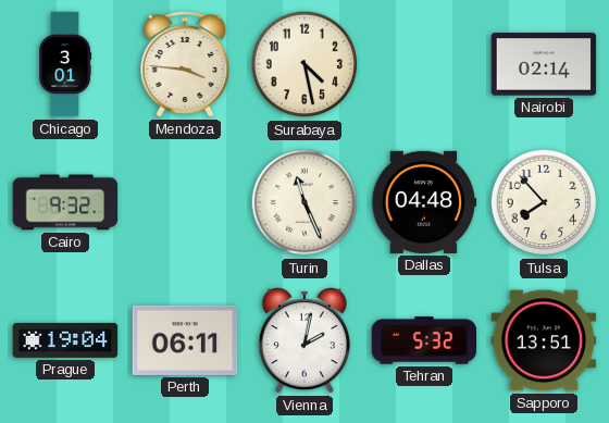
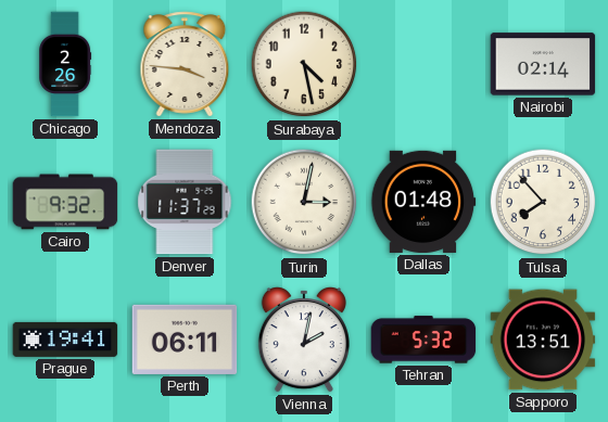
Chicago: 3:01 -> 2:26
Denver: none -> 11:37
Turin: 11:26 -> 3:02
Dallas: 04:48 -> 01:48
Prague: 19:04 -> 19:41
